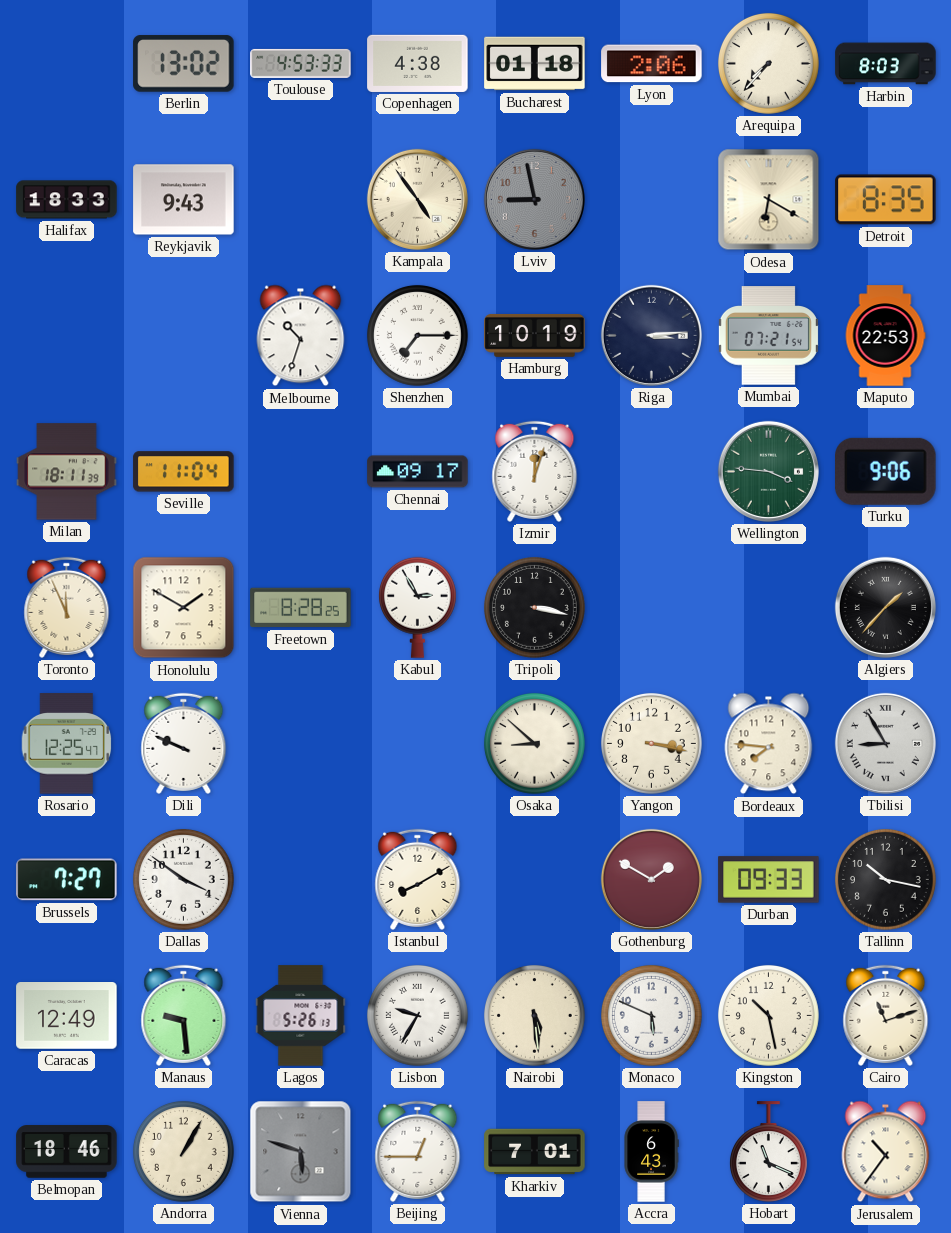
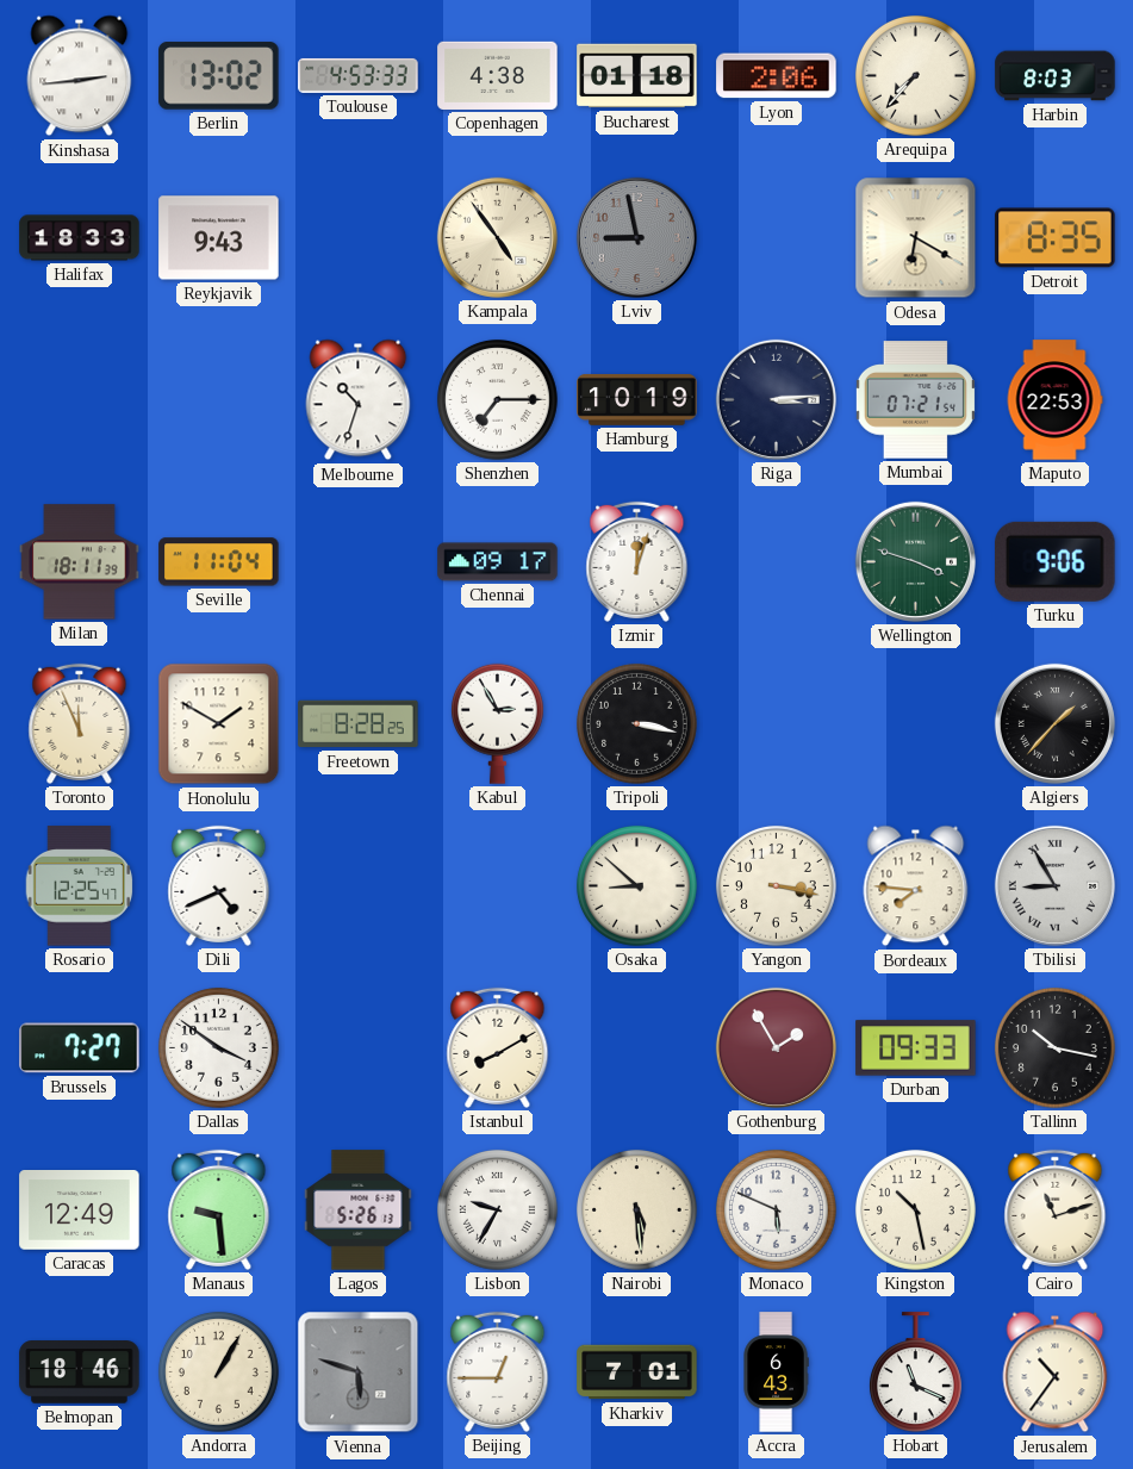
Kinshasa: none -> 2:44
Wellington: 3:46 -> 3:48
Dili: 9:49 -> 4:41
Gothenburg: 1:50 -> 1:55
